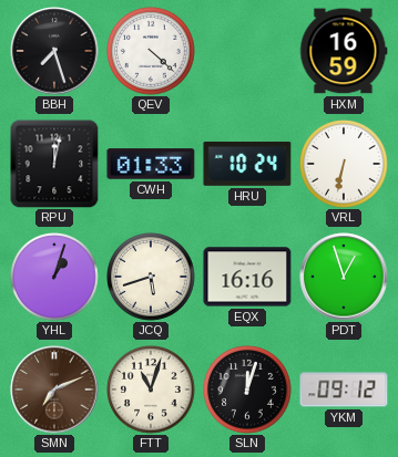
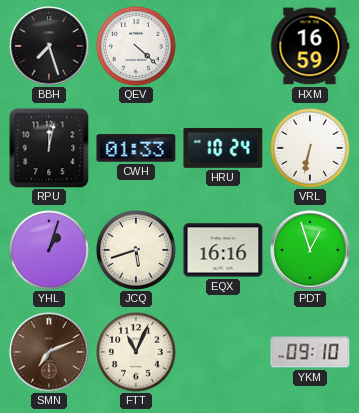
FTT: 11:03 -> 11:04
SLN: 12:03 -> none
YKM: 09:12 -> 09:10
